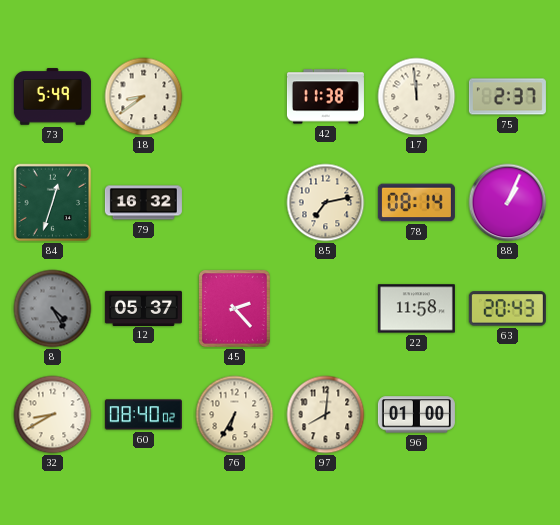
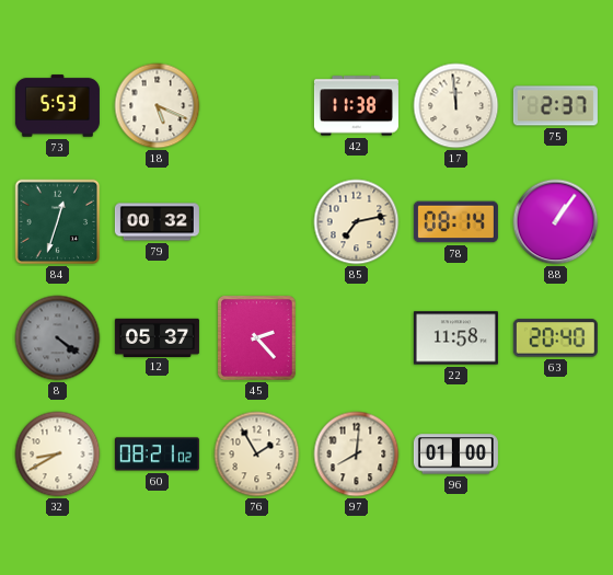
73: 5:49 -> 5:53
18: 8:39 -> 5:19
79: 16:32 -> 00:32
88: 1:04 -> 1:06
8: 4:25 -> 4:21
63: 20:43 -> 20:40
60: 08:40 -> 08:21
76: 6:35 -> 1:55
